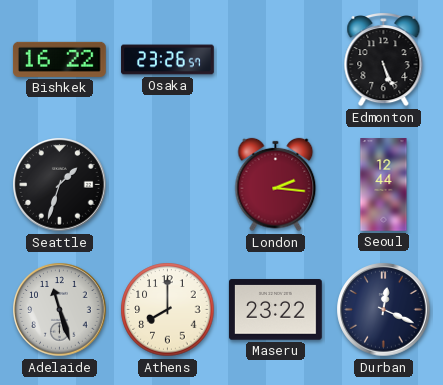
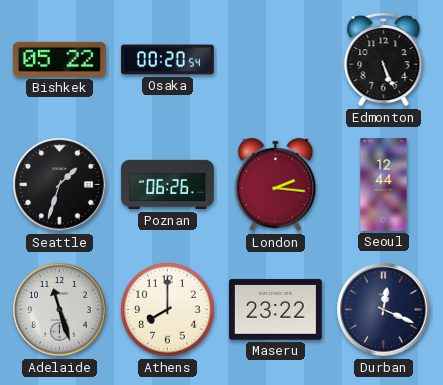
Bishkek: 16:22 -> 05:22
Osaka: 23:26 -> 00:20
Poznan: none -> 06:26
